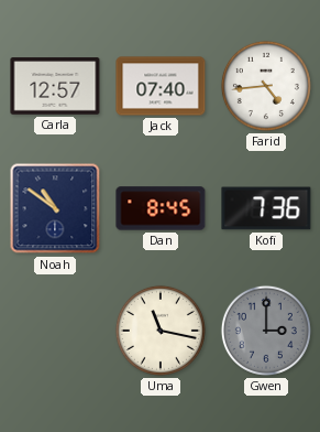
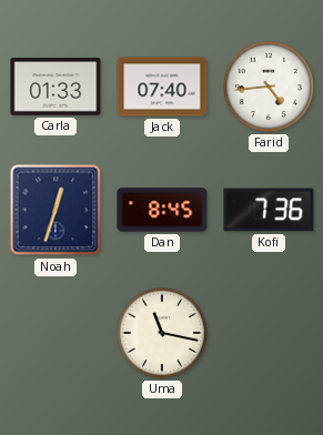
Carla: 12:57 -> 01:33
Noah: 10:51 -> 12:33
Gwen: 3:00 -> none
